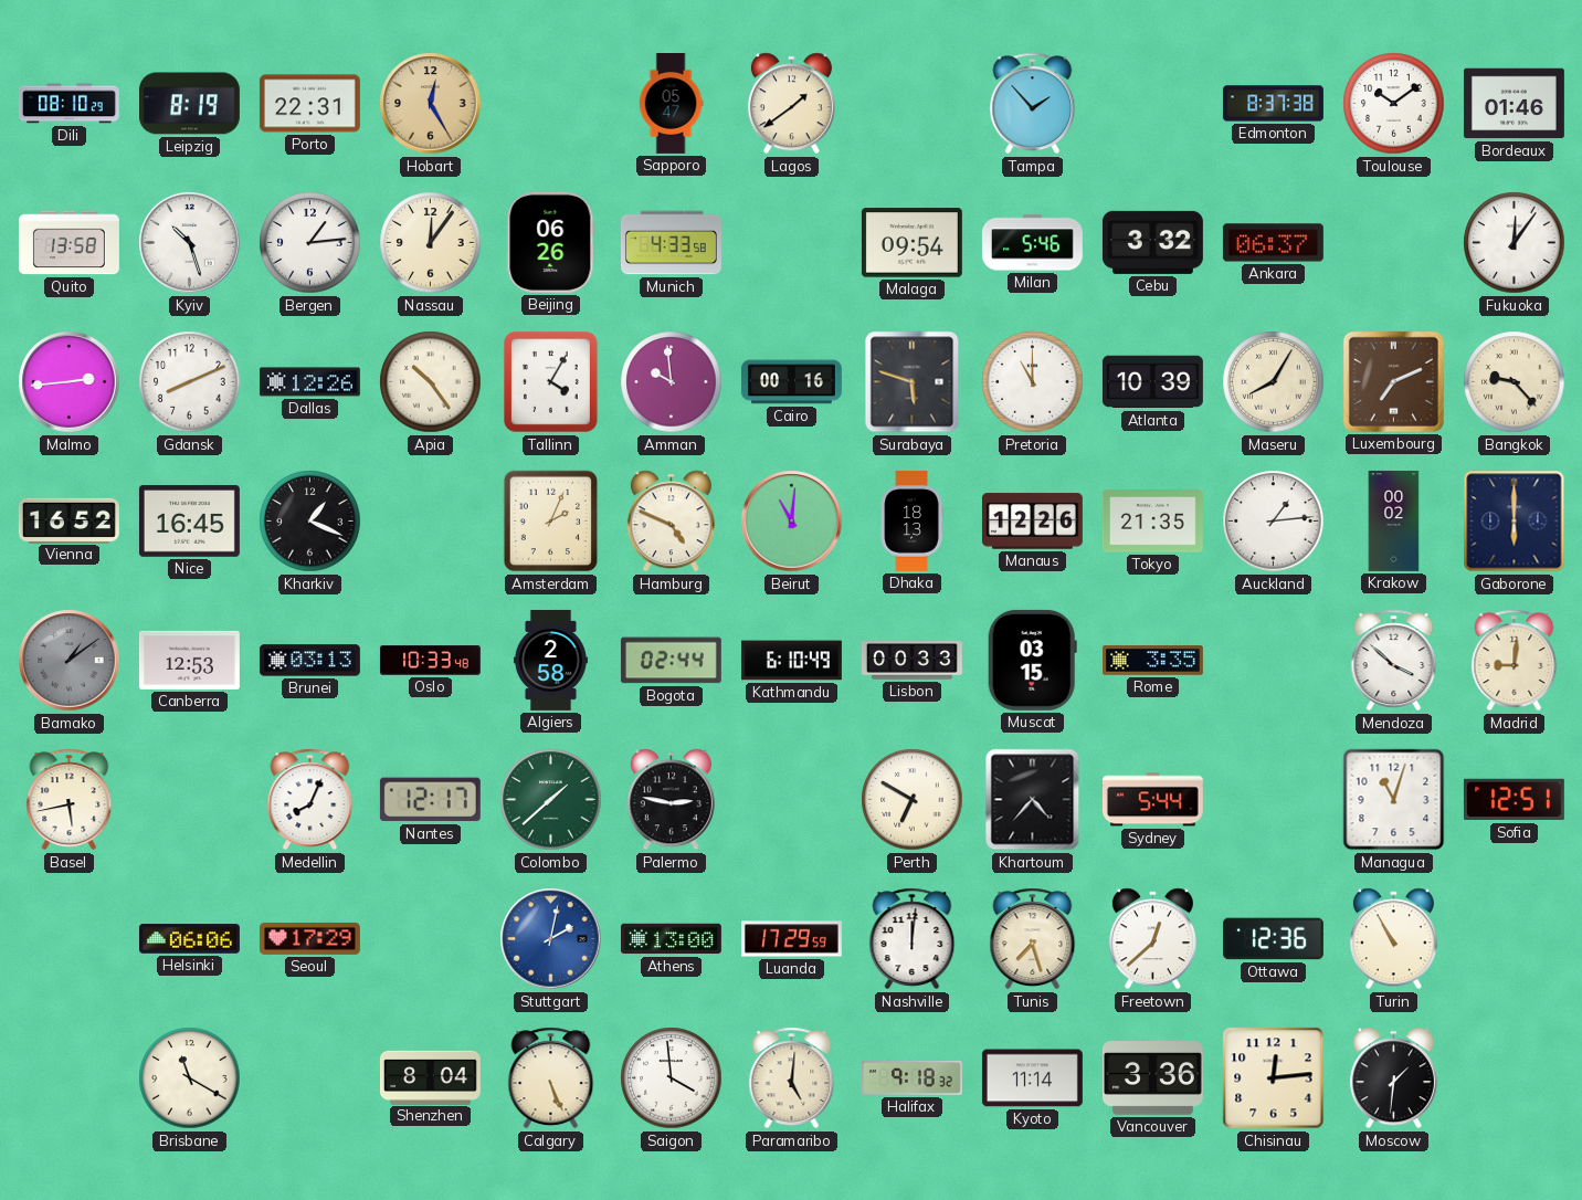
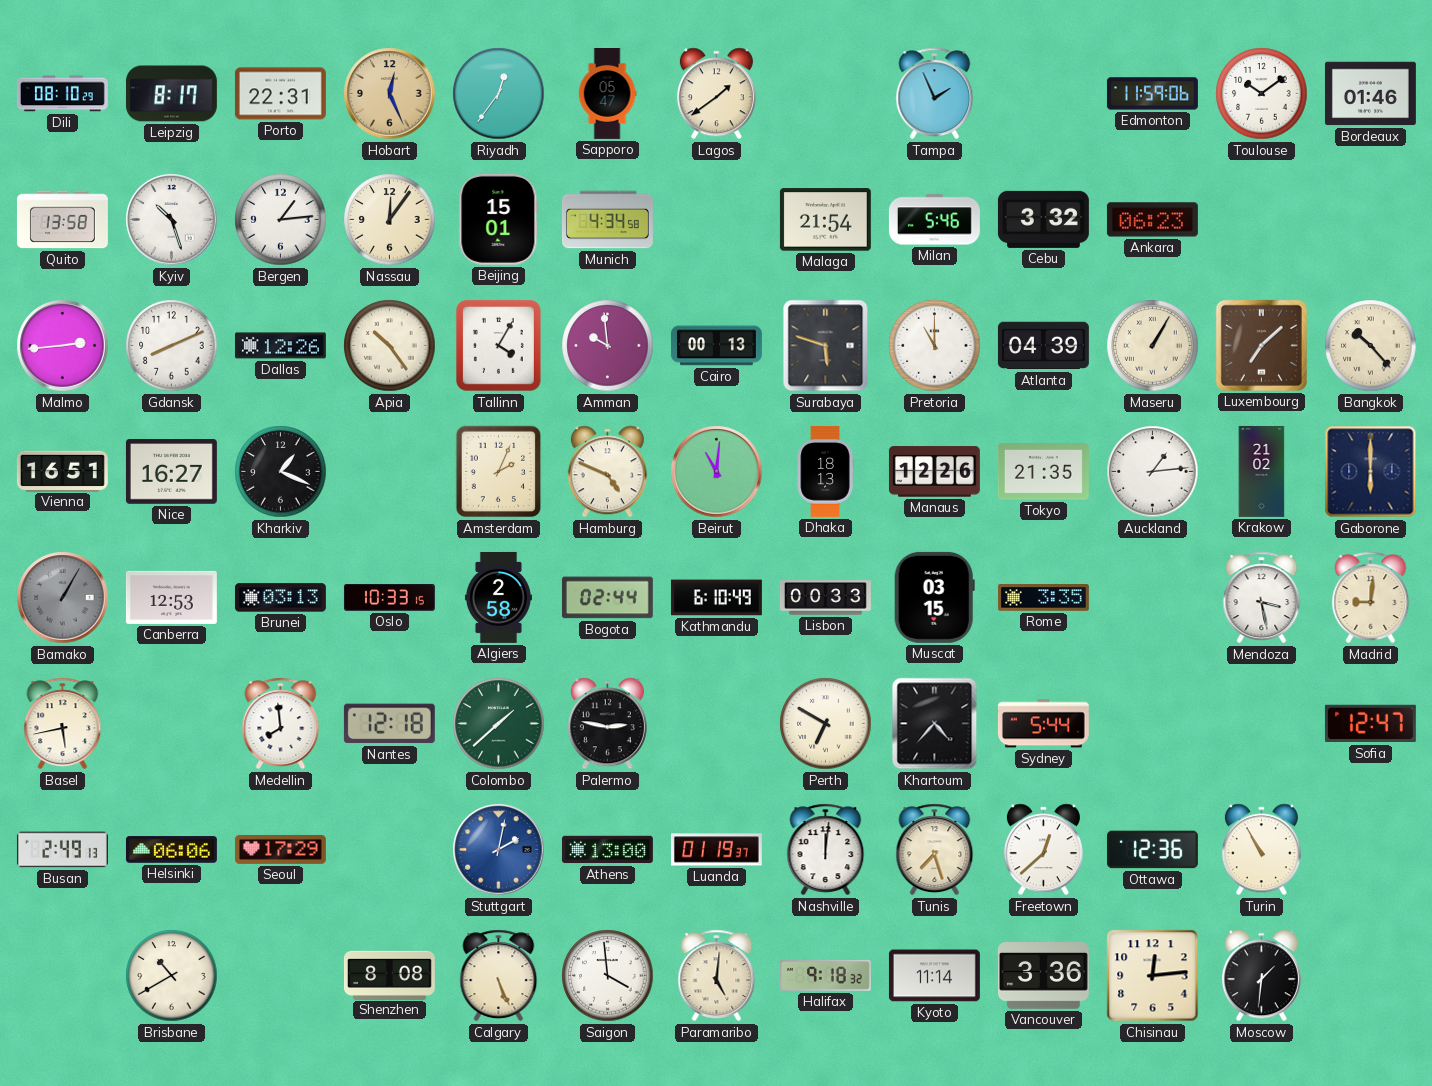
Leipzig: 8:19 -> 8:17
Hobart: 12:25 -> 12:26
Riyadh: none -> 12:36
Tampa: 1:53 -> 1:56
Edmonton: 8:37 -> 11:59
Beijing: 06:26 -> 15:01
Munich: 4:33 -> 4:34
Malaga: 09:54 -> 21:54
Ankara: 06:37 -> 06:23
Fukuoka: 12:06 -> none
Cairo: 00:16 -> 00:13
Atlanta: 10:39 -> 04:39
Maseru: 8:05 -> 1:05
Luxembourg: 7:11 -> 7:08
Bangkok: 9:23 -> 10:23
Vienna: 16:52 -> 16:51
Nice: 16:45 -> 16:27
Krakow: 00:02 -> 21:02
Bamako: 1:09 -> 1:05
Oslo: 10:33:48 -> 10:33:15
Mendoza: 3:52 -> 3:28
Medellin: 8:04 -> 7:59
Nantes: 12:17 -> 12:18
Managua: 11:03 -> none
Sofia: 12:51 -> 12:47
Busan: none -> 2:49
Luanda: 17:29 -> 01:19
Brisbane: 11:20 -> 10:40
Shenzhen: 8:04 -> 8:08
